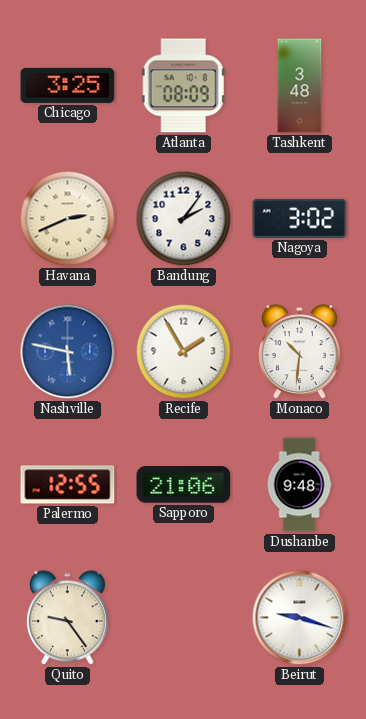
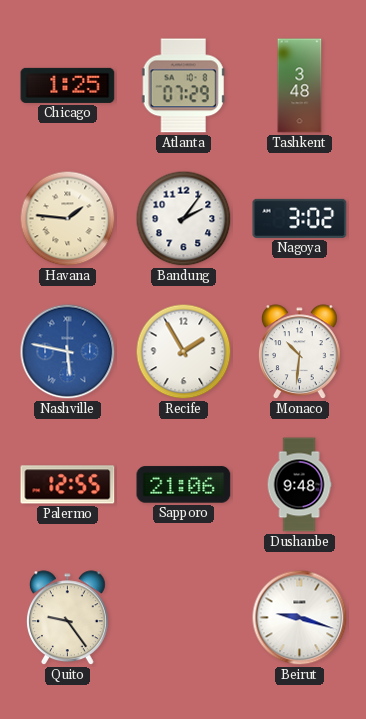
Chicago: 3:25 -> 1:25
Atlanta: 08:09 -> 07:29
Havana: 2:41 -> 1:46
